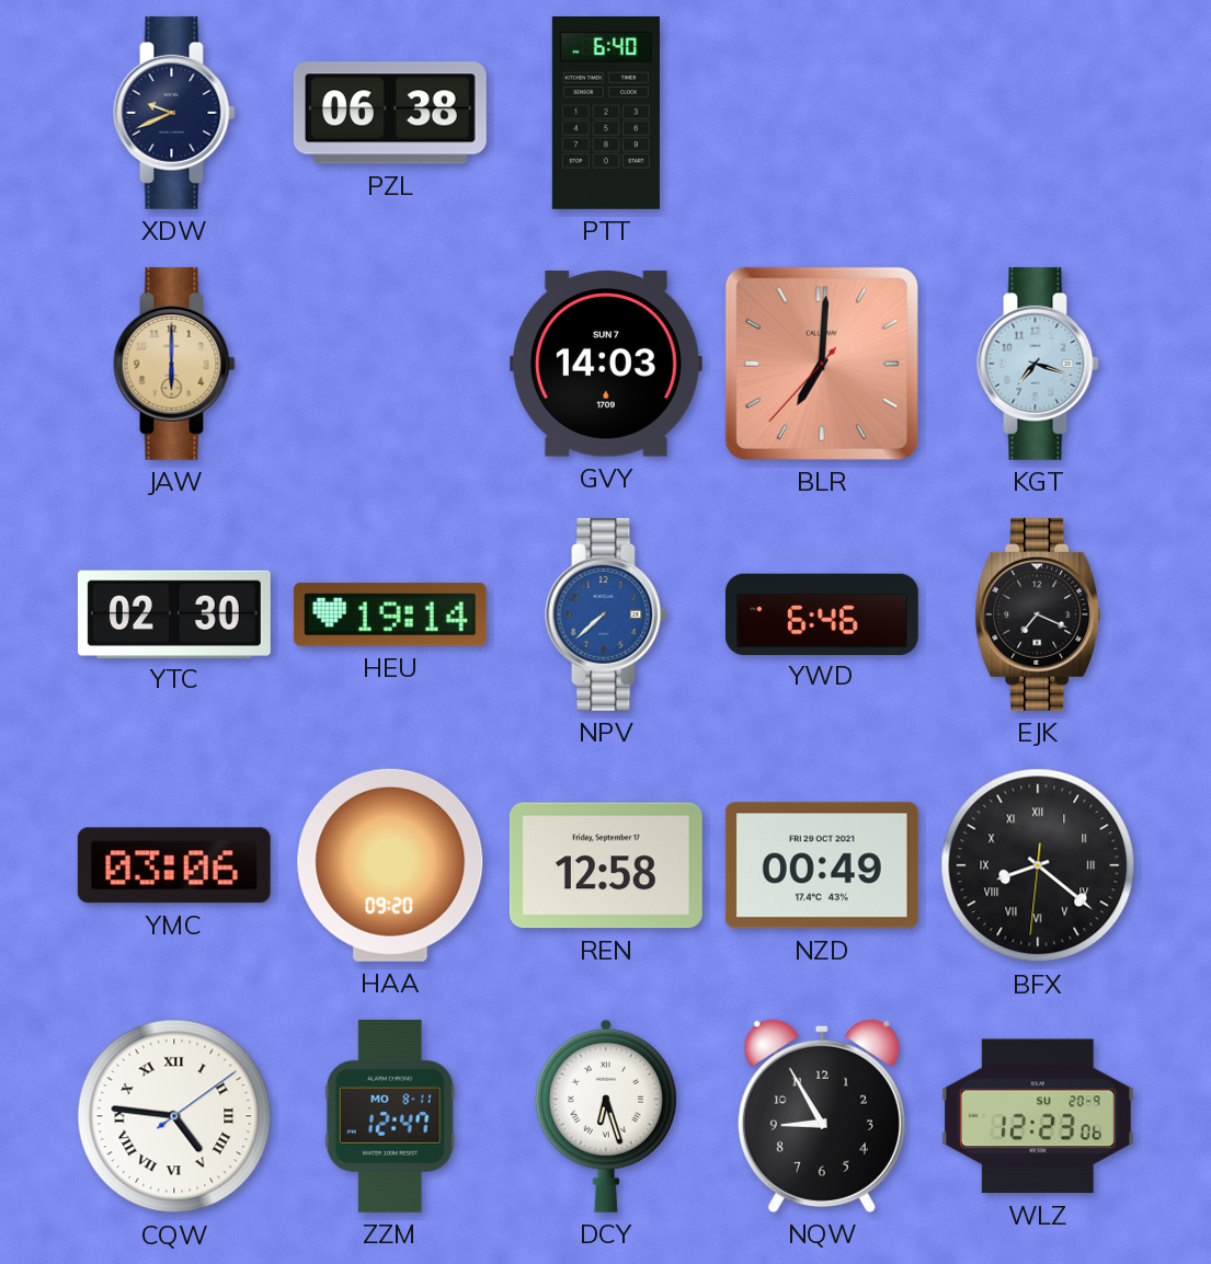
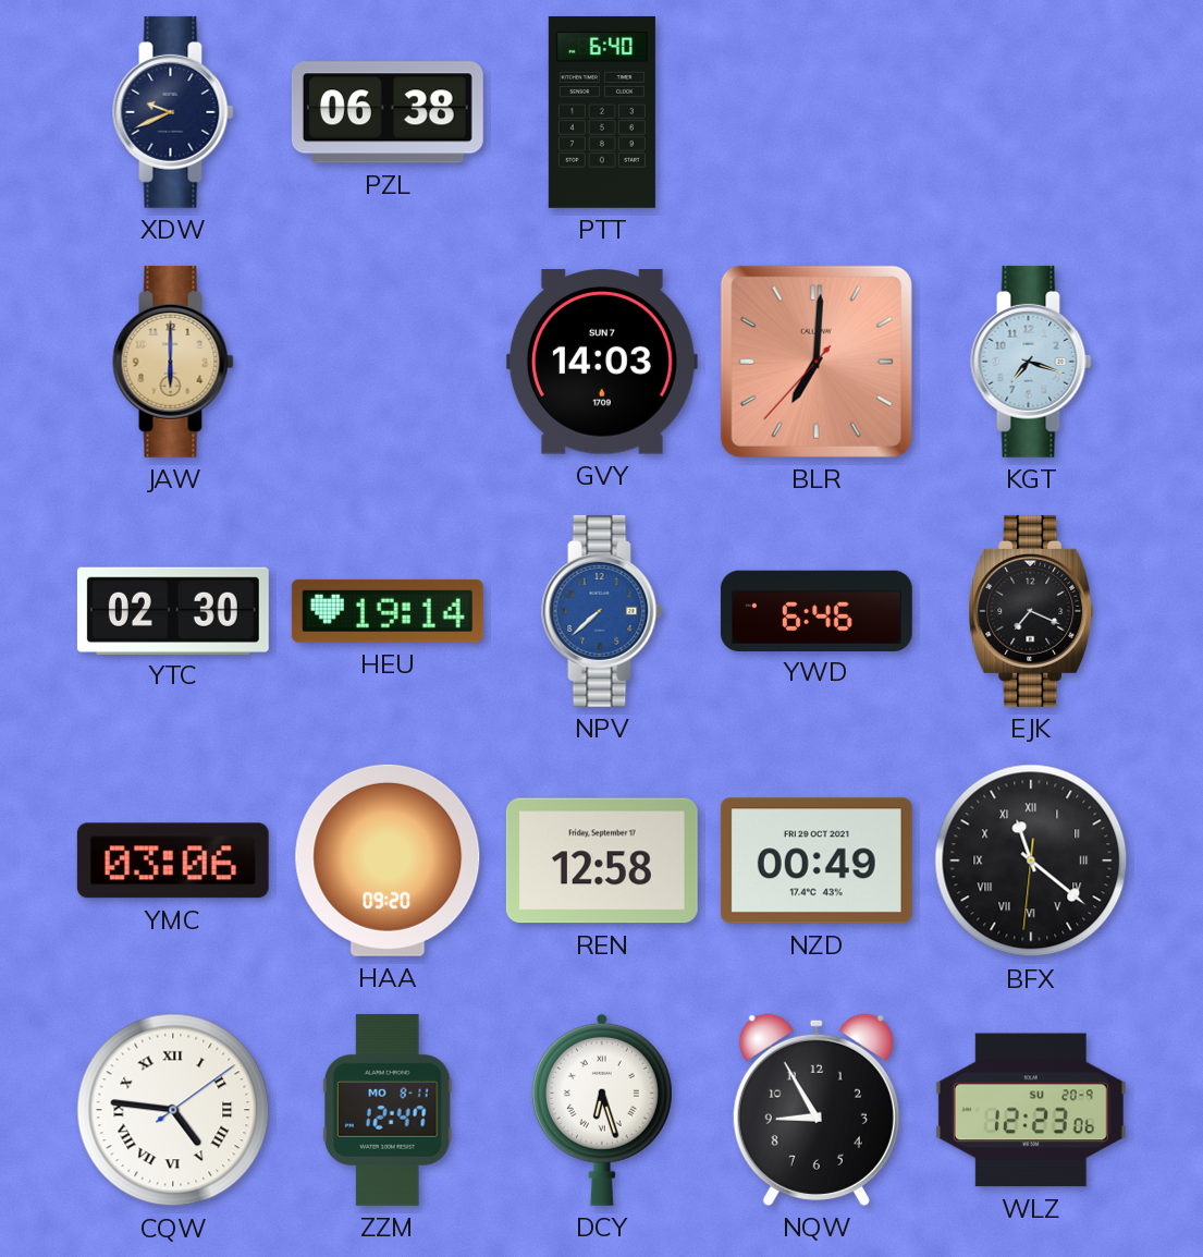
BFX: 8:21 -> 11:21
